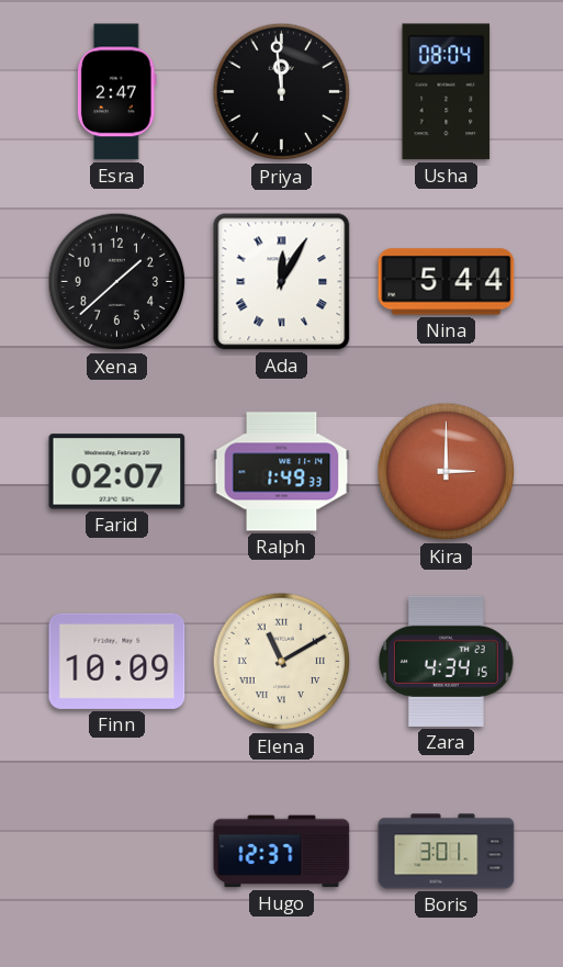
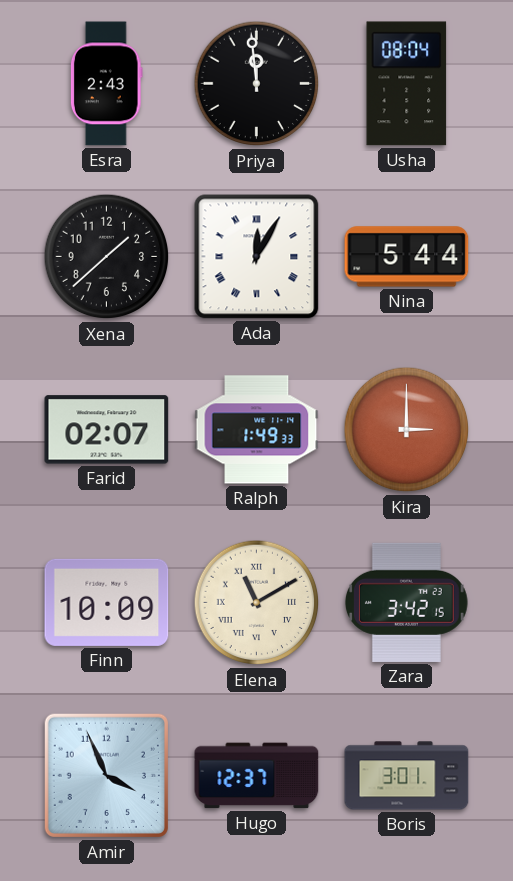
Esra: 2:47 -> 2:43
Zara: 4:34 -> 3:42
Amir: none -> 3:56
